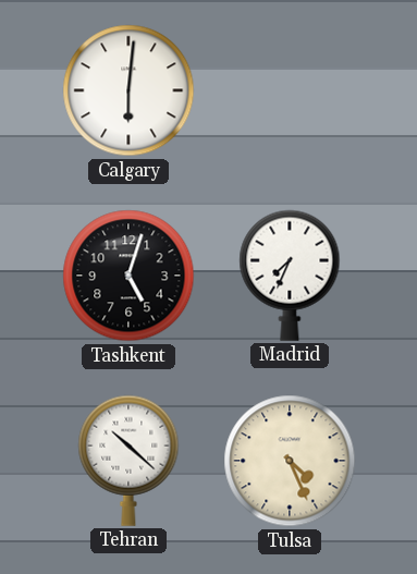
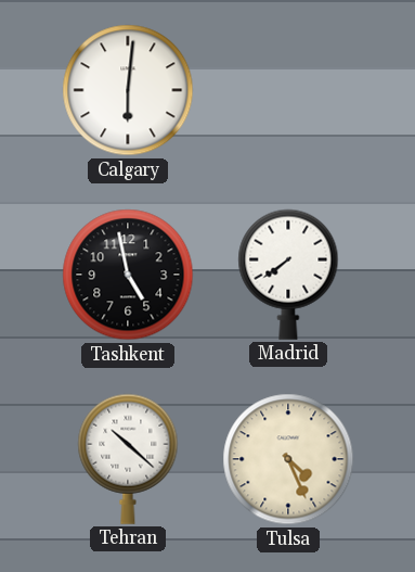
Tashkent: 5:03 -> 4:58
Madrid: 7:34 -> 7:39
